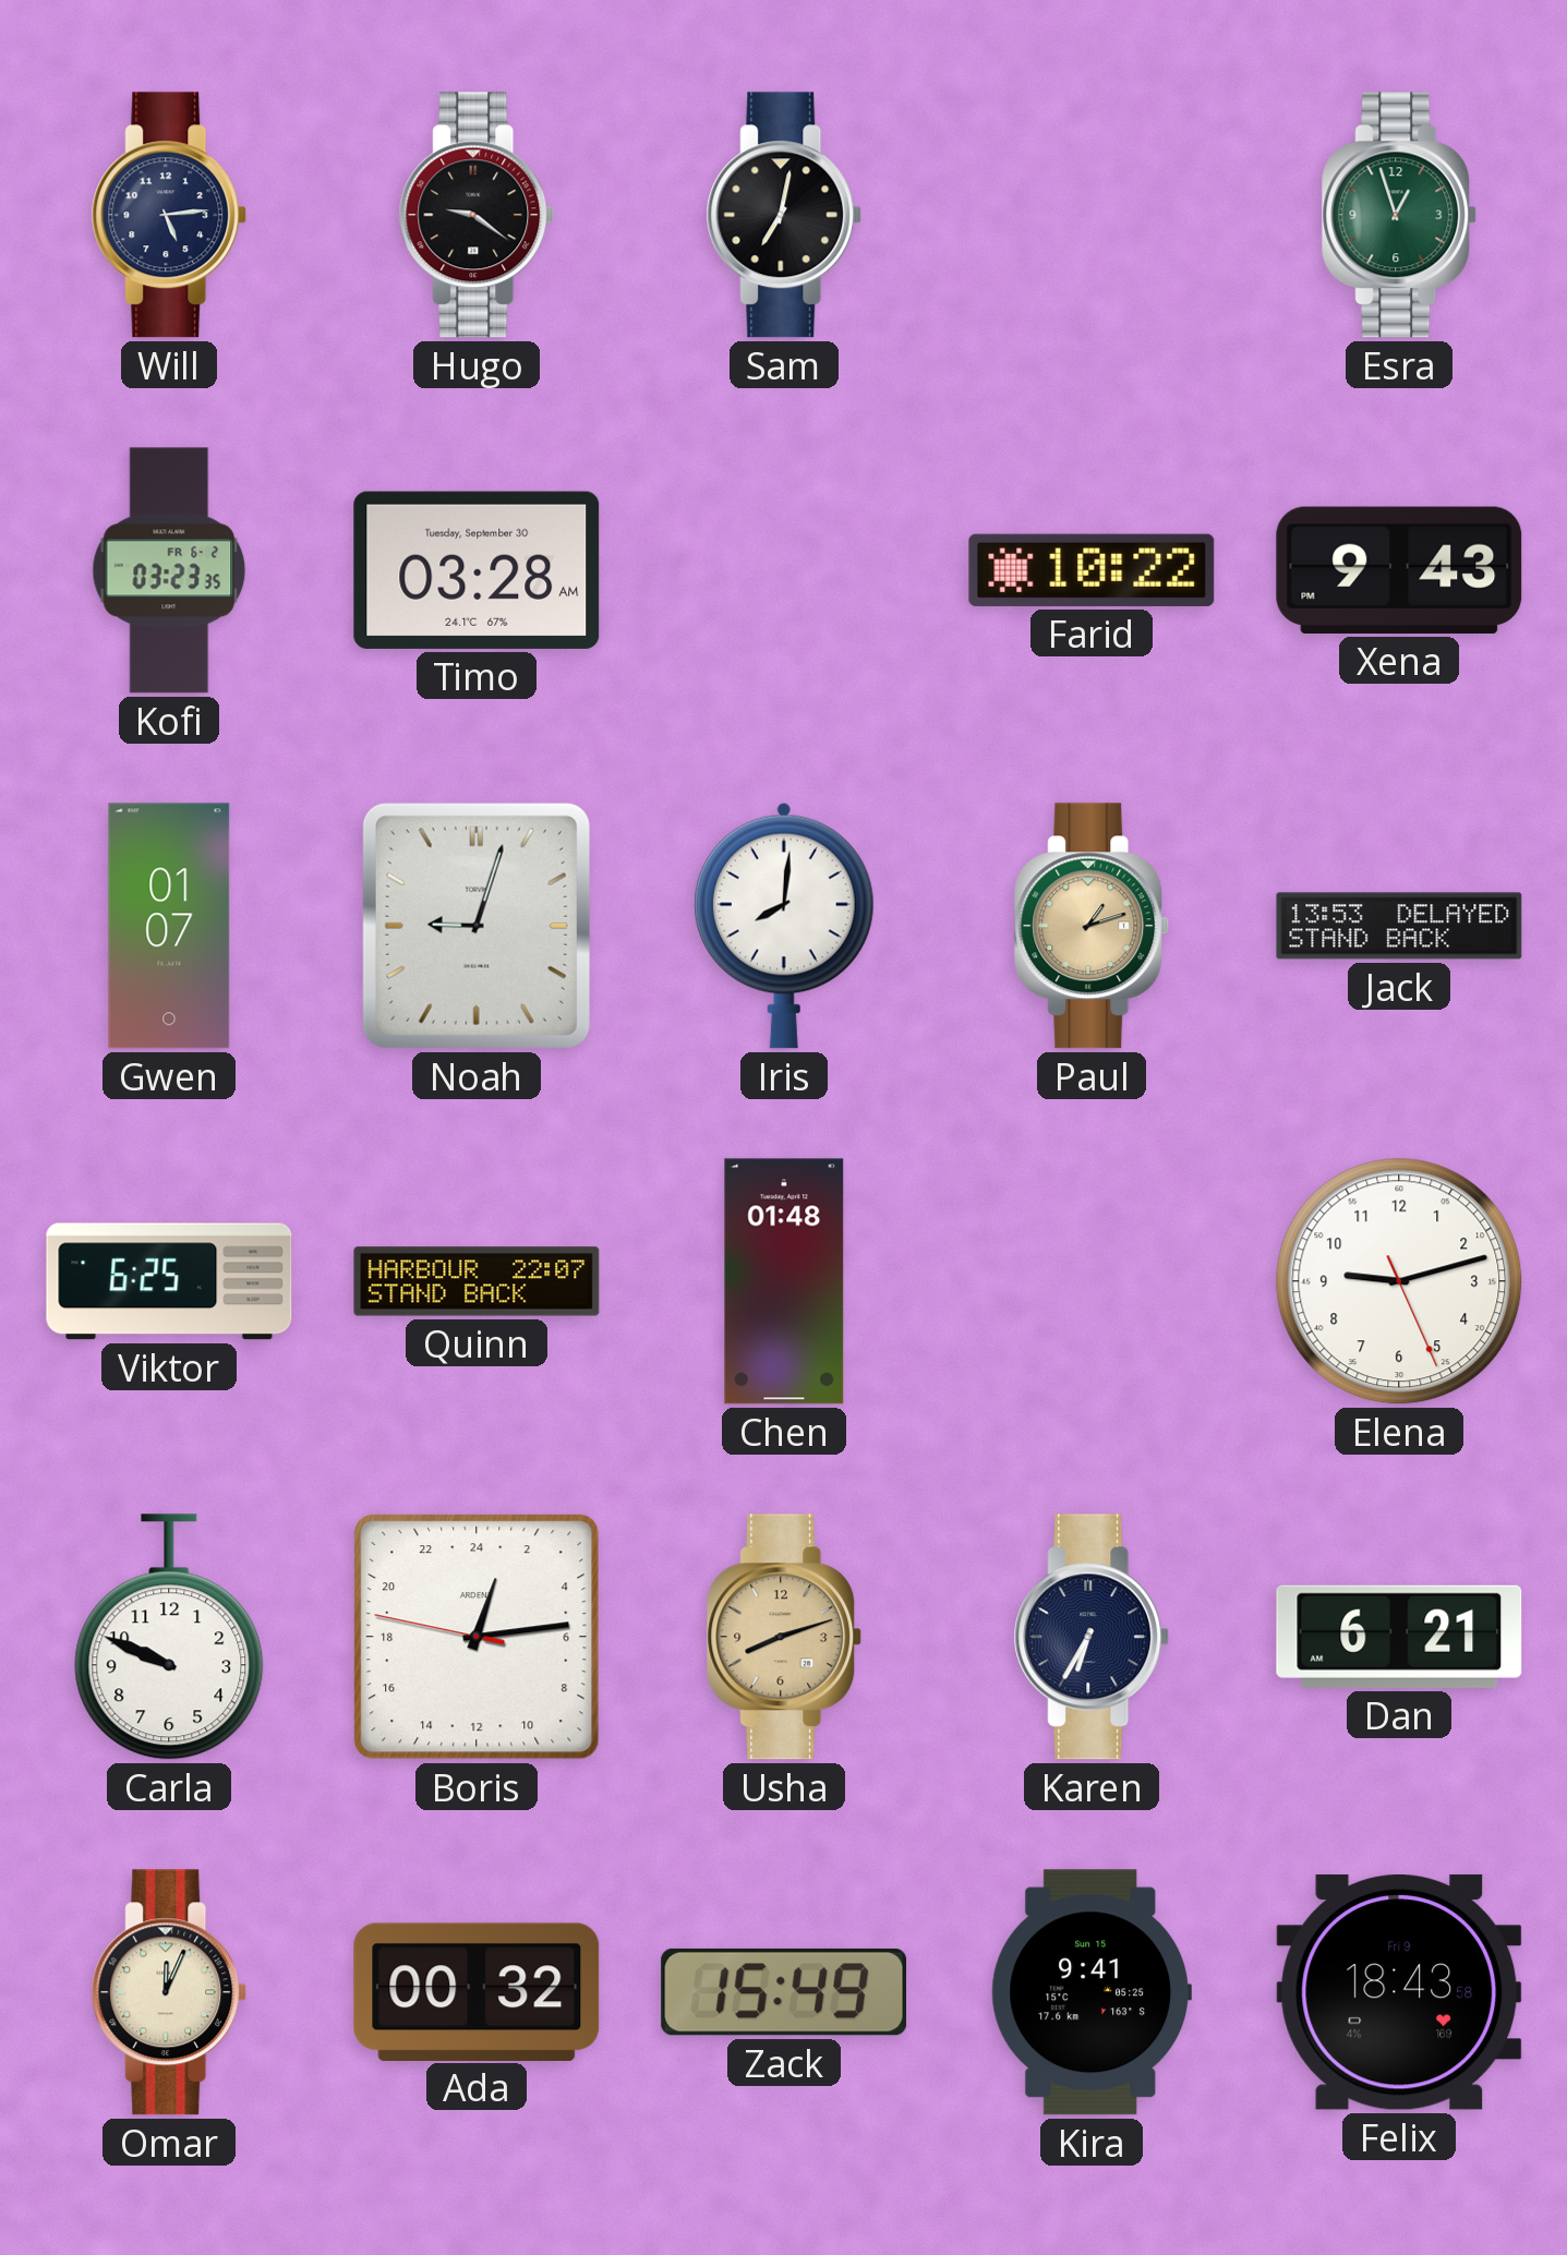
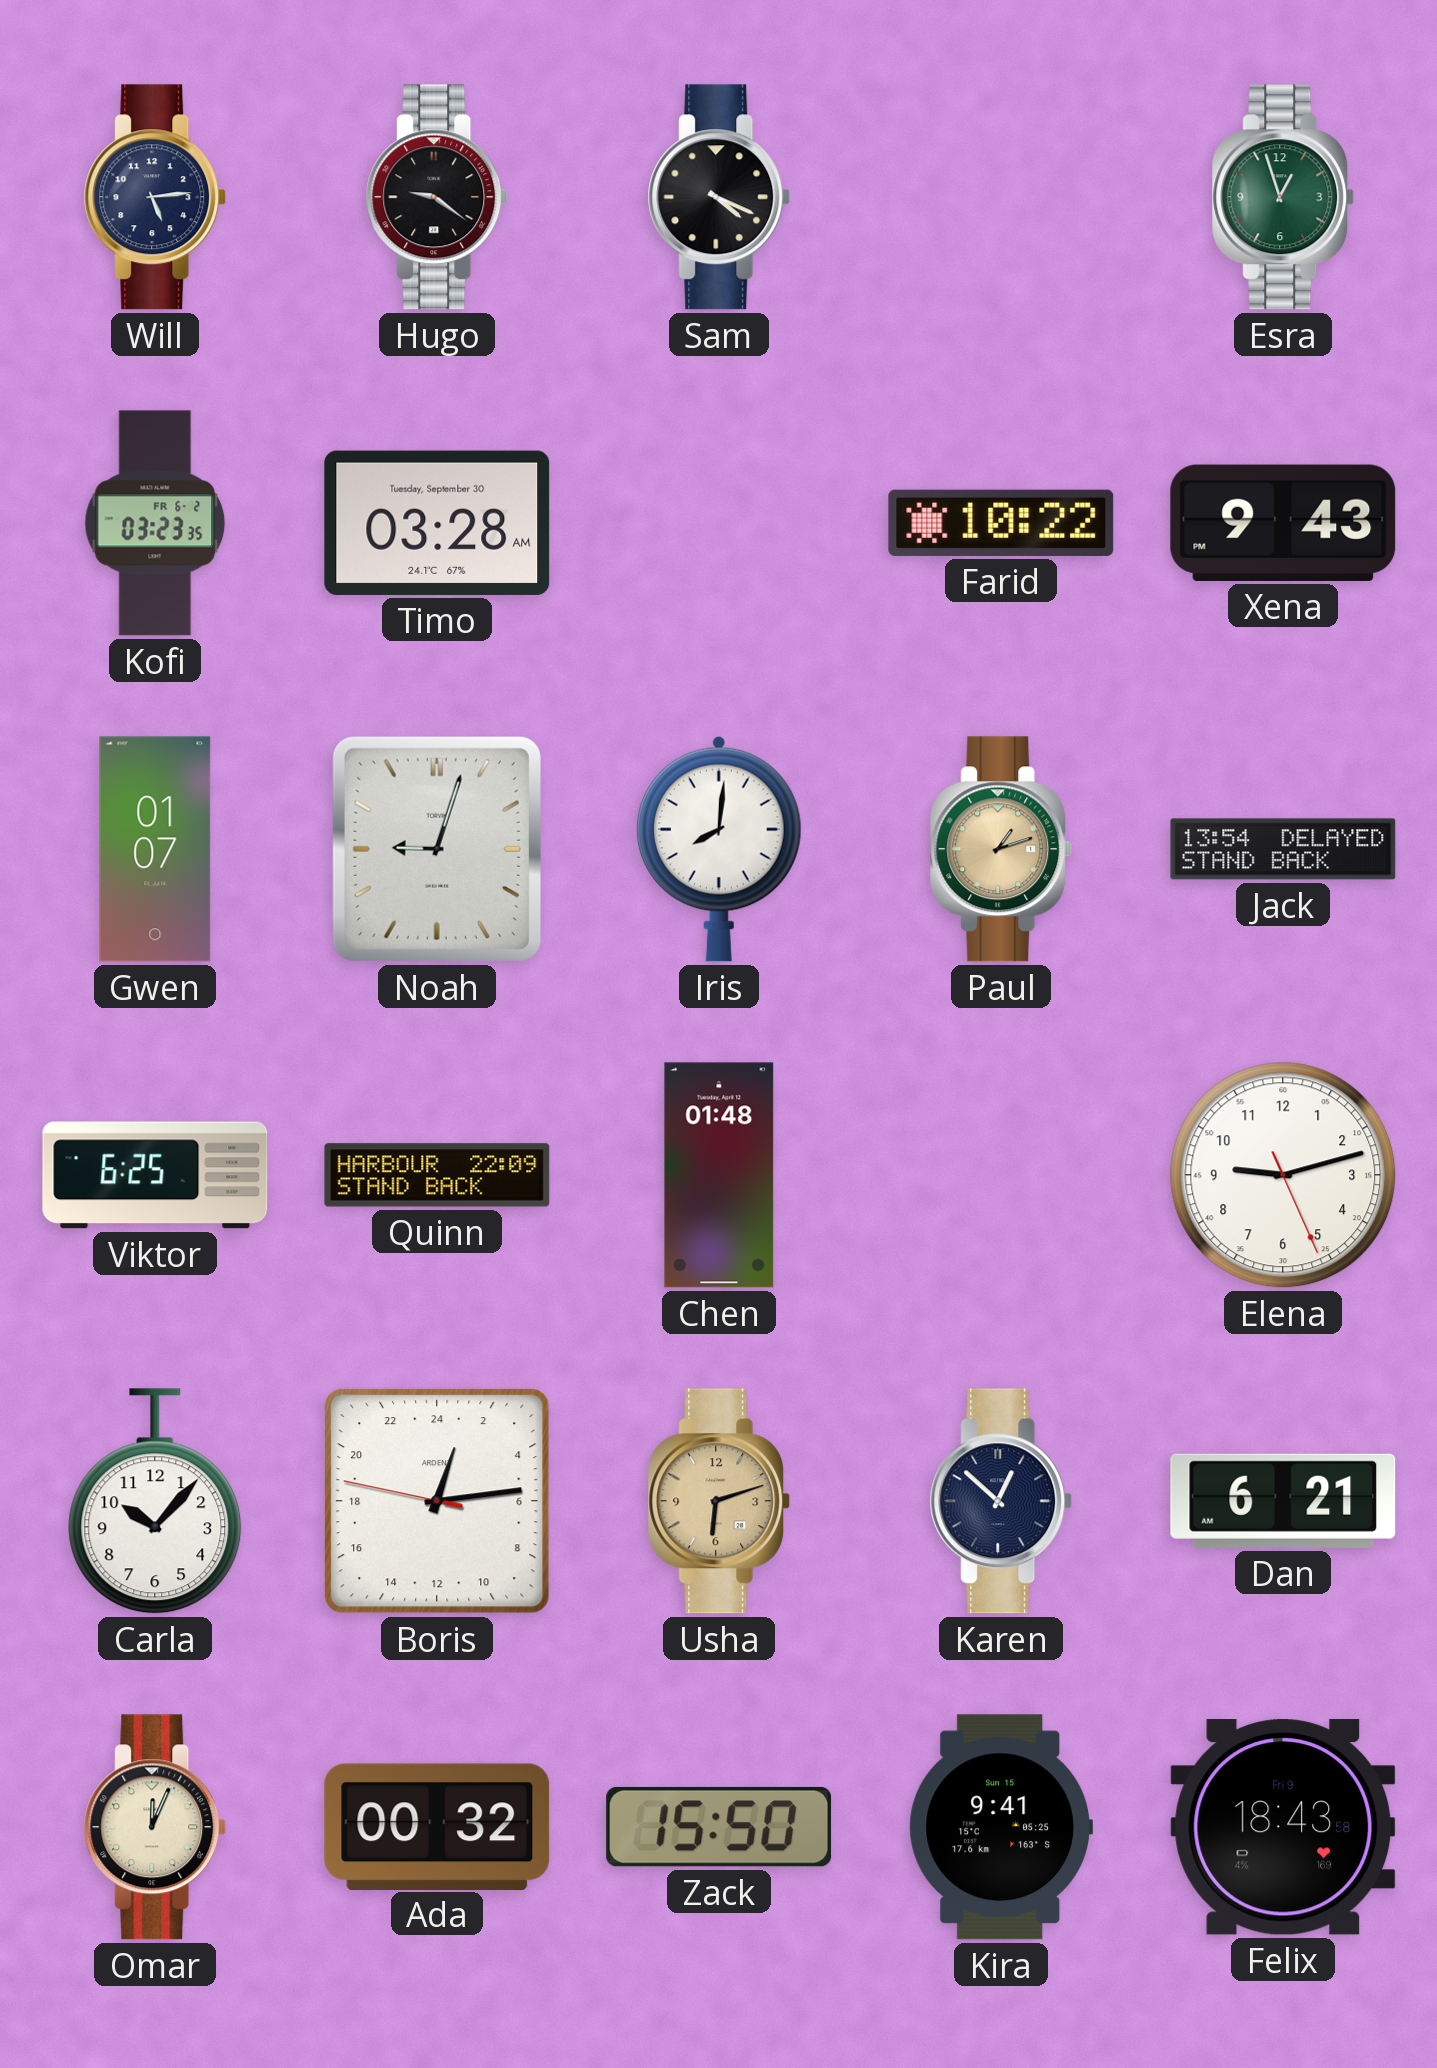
Sam: 7:02 -> 4:19
Jack: 13:53 -> 13:54
Quinn: 22:07 -> 22:09
Carla: 9:49 -> 10:07
Usha: 8:12 -> 6:12
Karen: 6:35 -> 12:52
Zack: 15:49 -> 15:50
